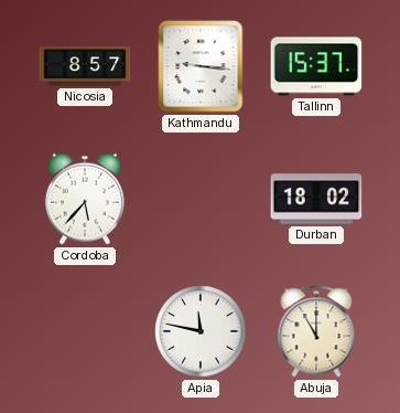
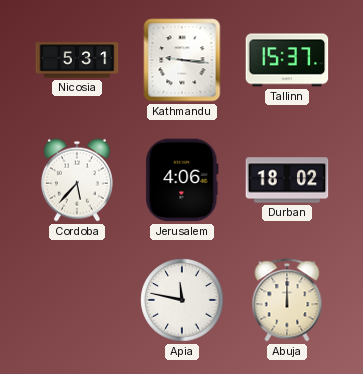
Nicosia: 8:57 -> 5:31
Jerusalem: none -> 4:06
Abuja: 11:00 -> 12:00
